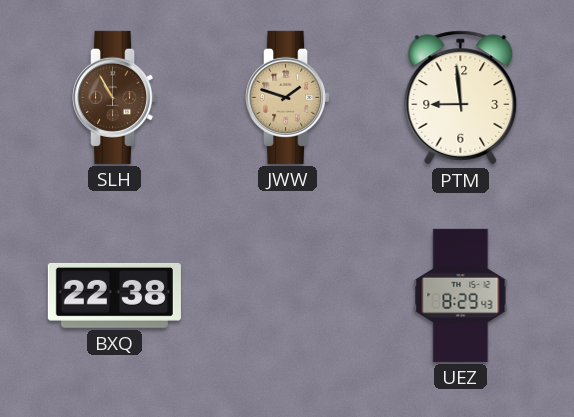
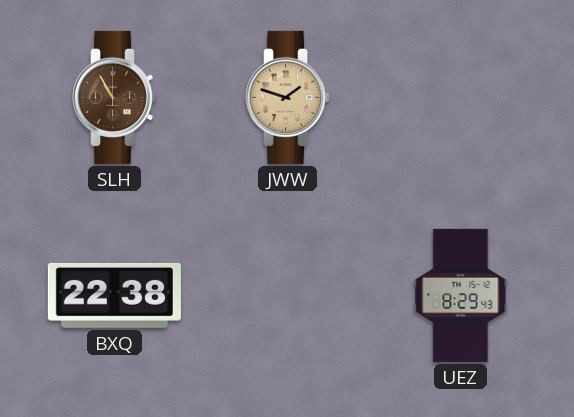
PTM: 8:59 -> none
